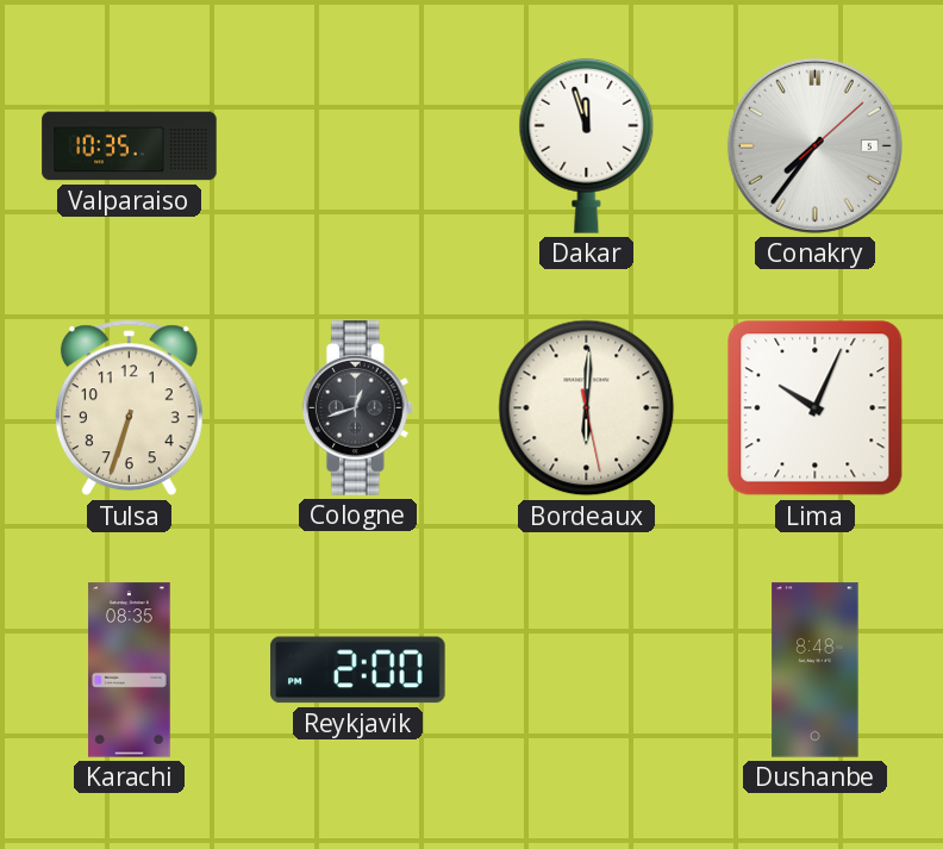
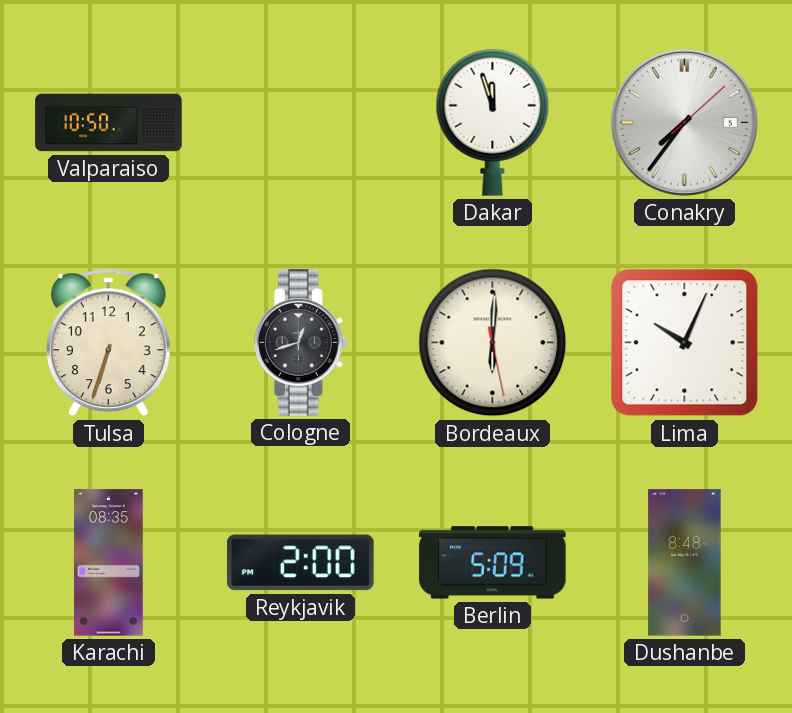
Valparaiso: 10:35 -> 10:50
Berlin: none -> 5:09
